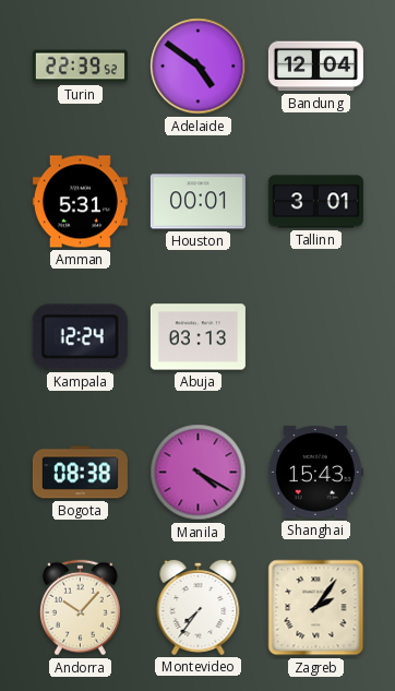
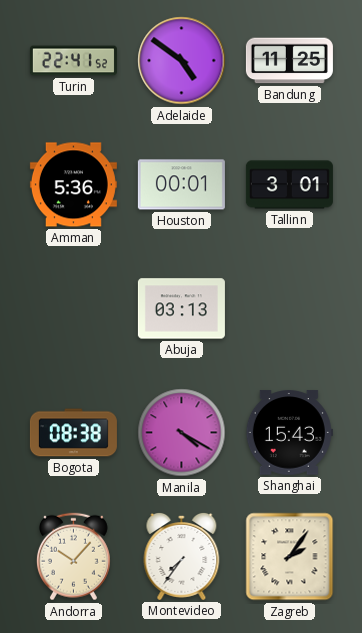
Turin: 22:39 -> 22:41
Bandung: 12:04 -> 11:25
Amman: 5:31 -> 5:36
Kampala: 12:24 -> none
